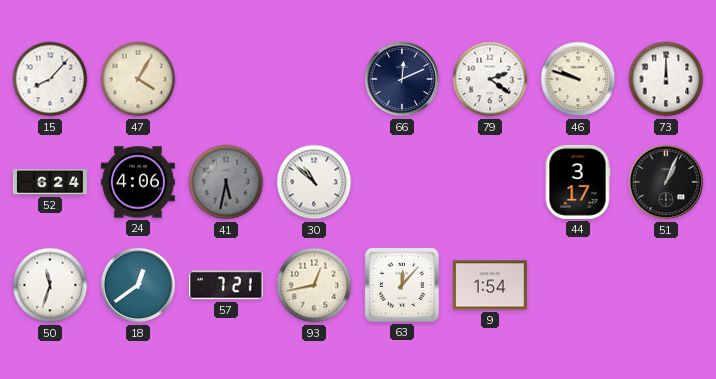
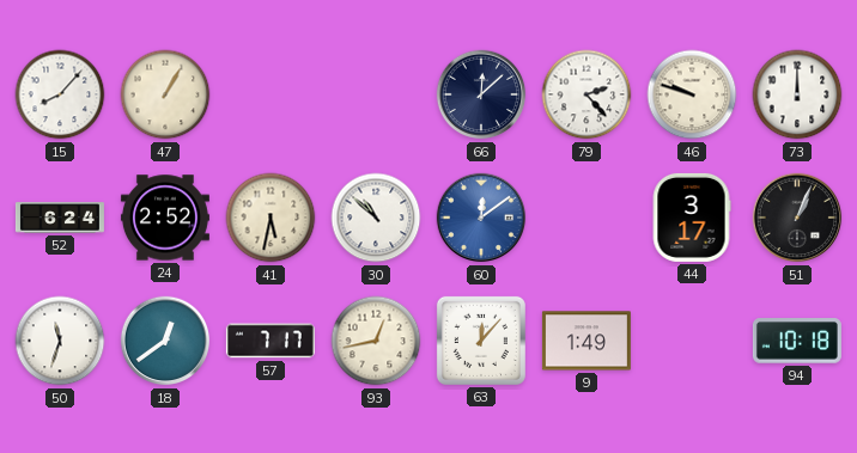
47: 4:05 -> 1:05
66: 12:11 -> 12:08
79: 2:21 -> 2:23
24: 4:06 -> 2:52
41 dial: grey -> cream
60: none -> 12:09
57: 7:21 -> 7:17
9: 1:54 -> 1:49
94: none -> 10:18
